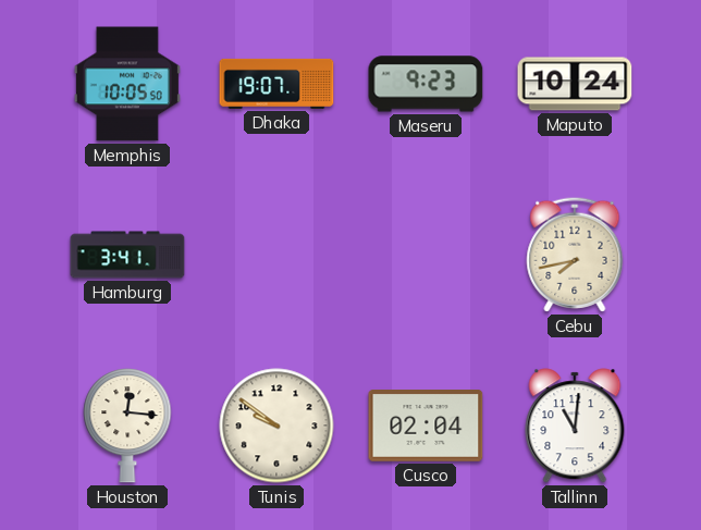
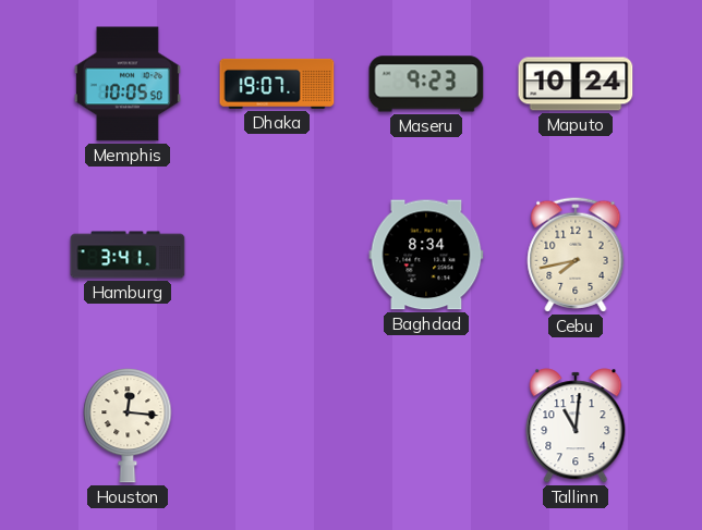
Baghdad: none -> 8:34
Tunis: 9:51 -> none
Cusco: 02:04 -> none
